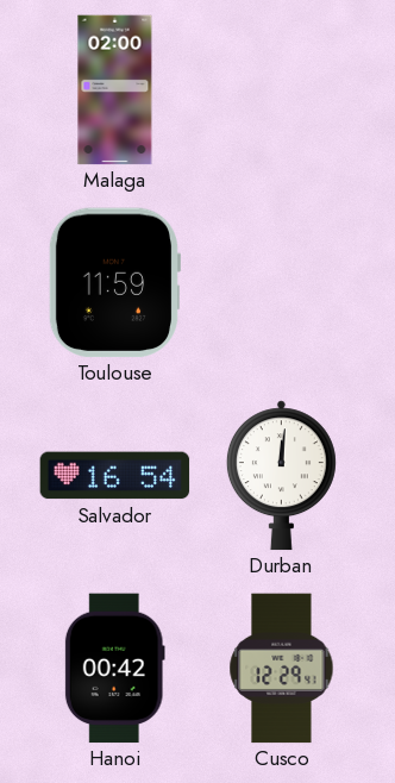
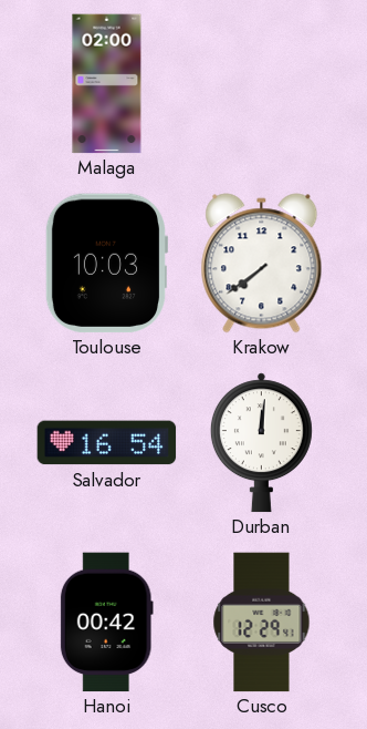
Toulouse: 11:59 -> 10:03
Krakow: none -> 7:39
